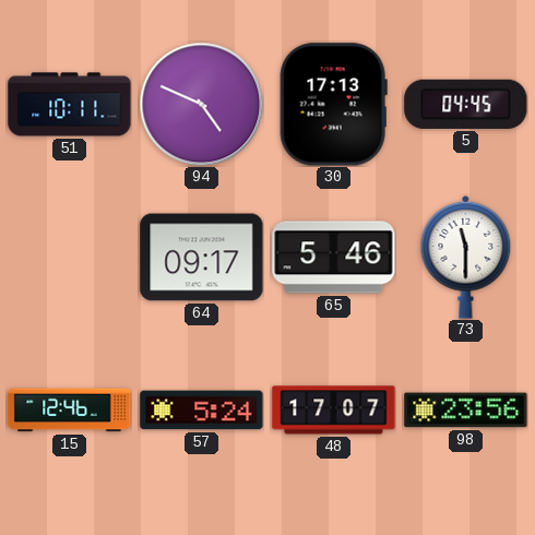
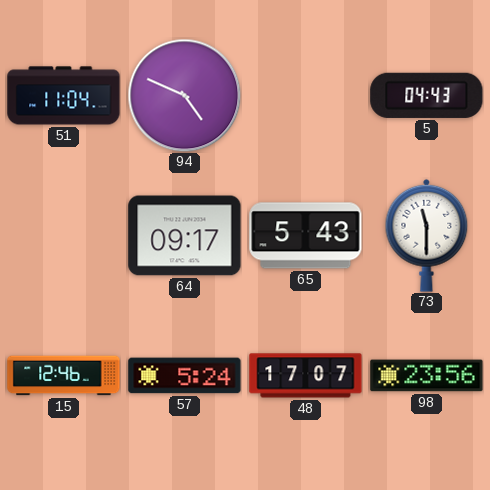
51: 10:11 -> 11:04
30: 17:13 -> none
5: 04:45 -> 04:43
65: 5:46 -> 5:43
